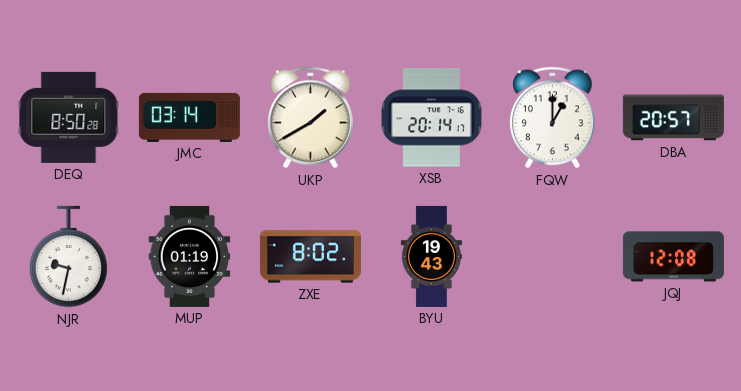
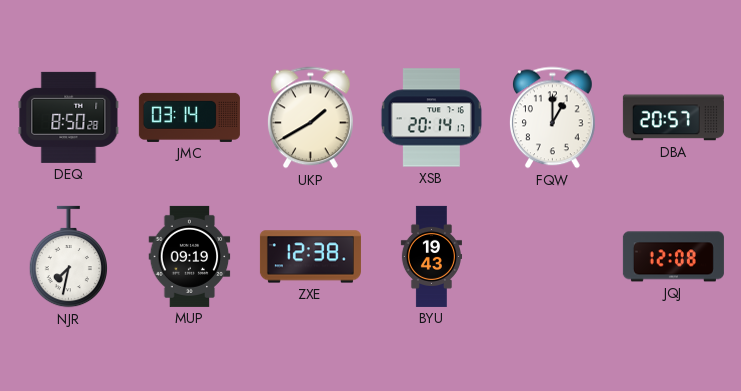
NJR: 9:32 -> 7:32
MUP: 01:19 -> 09:19
ZXE: 8:02 -> 12:38
